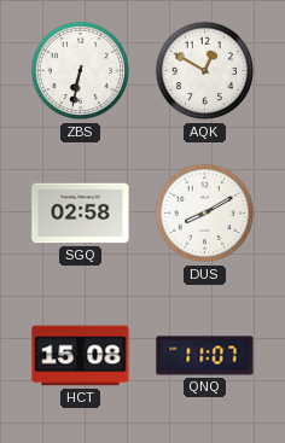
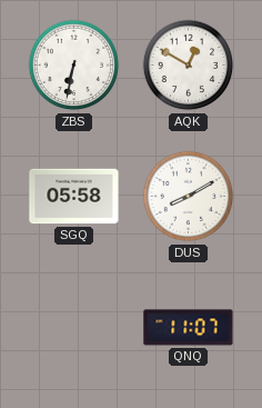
SGQ: 02:58 -> 05:58
HCT: 15:08 -> none
